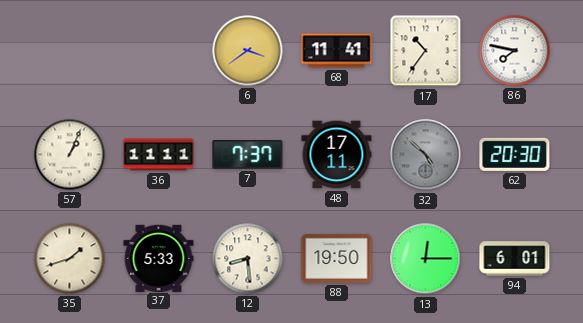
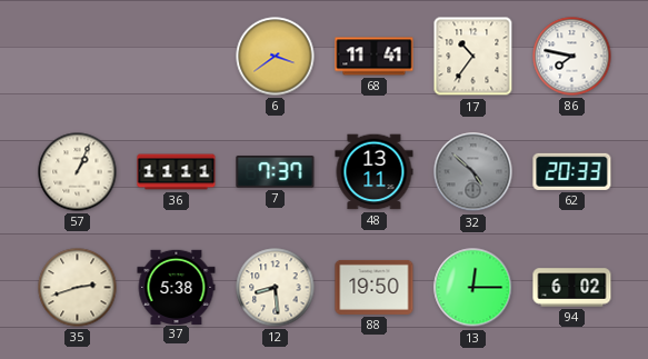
48: 17:11 -> 13:11
62: 20:30 -> 20:33
35: 1:42 -> 2:42
37: 5:33 -> 5:38
94: 6:01 -> 6:02
